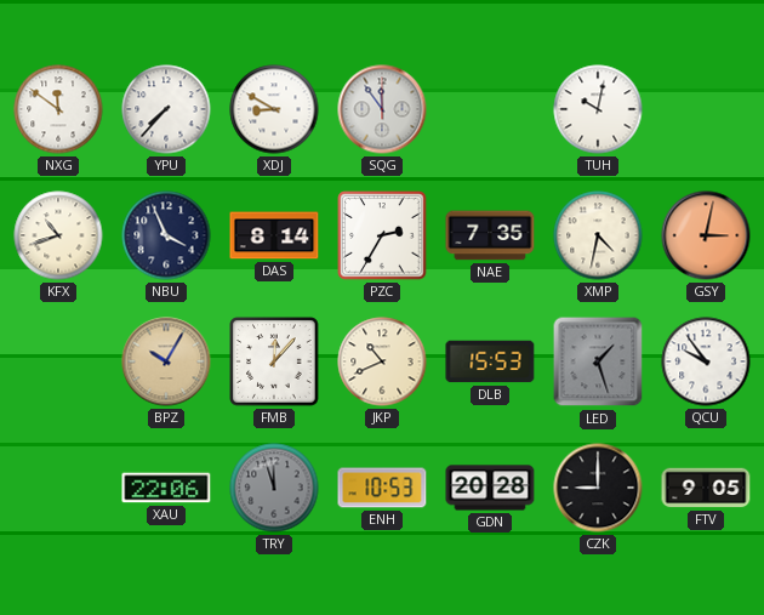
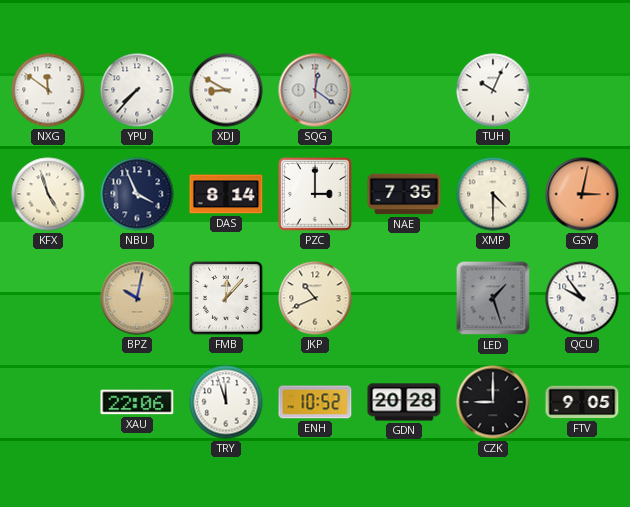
SQG: 11:54 -> 12:21
TUH: 10:02 -> 10:04
KFX: 10:42 -> 4:57
PZC: 2:35 -> 3:00
XMP: 4:32 -> 4:30
BPZ: 10:05 -> 10:02
DLB: 15:53 -> none
TRY dial: grey -> white
ENH: 10:53 -> 10:52
